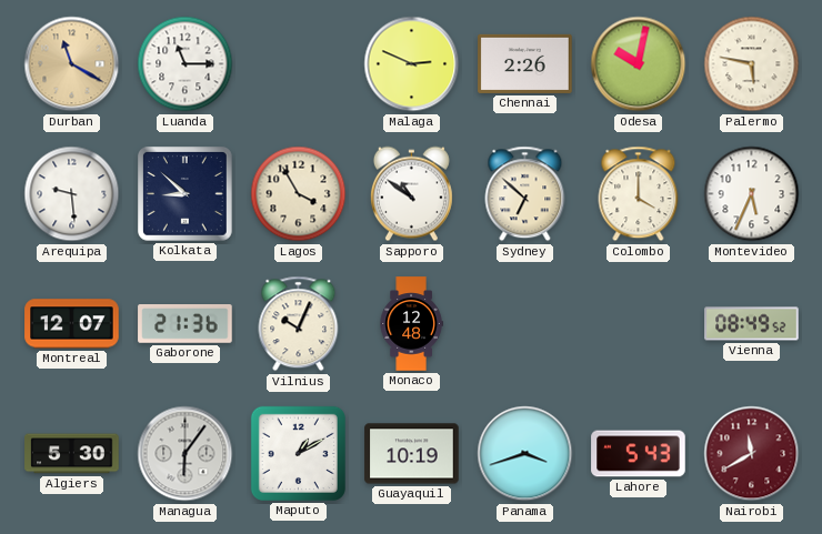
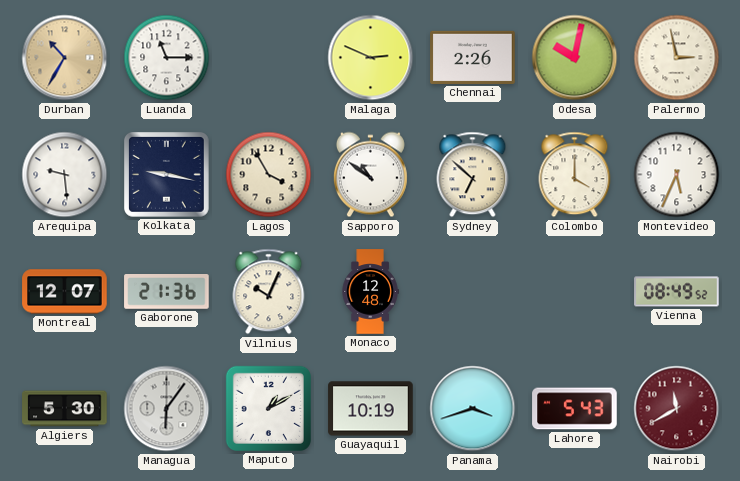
Durban: 11:20 -> 10:35
Palermo: 5:47 -> 2:58
Kolkata: 8:52 -> 9:17
